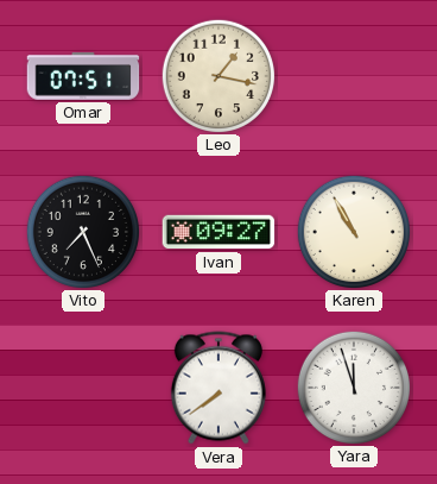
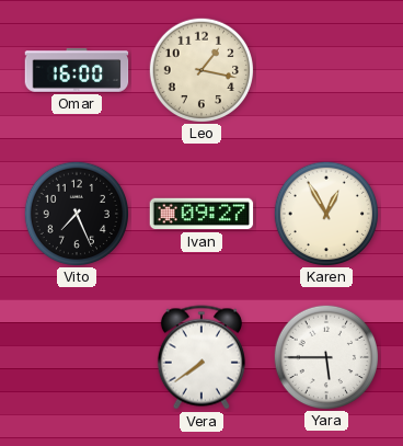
Omar: 07:51 -> 16:00
Karen: 10:55 -> 12:55
Yara: 11:57 -> 5:45
